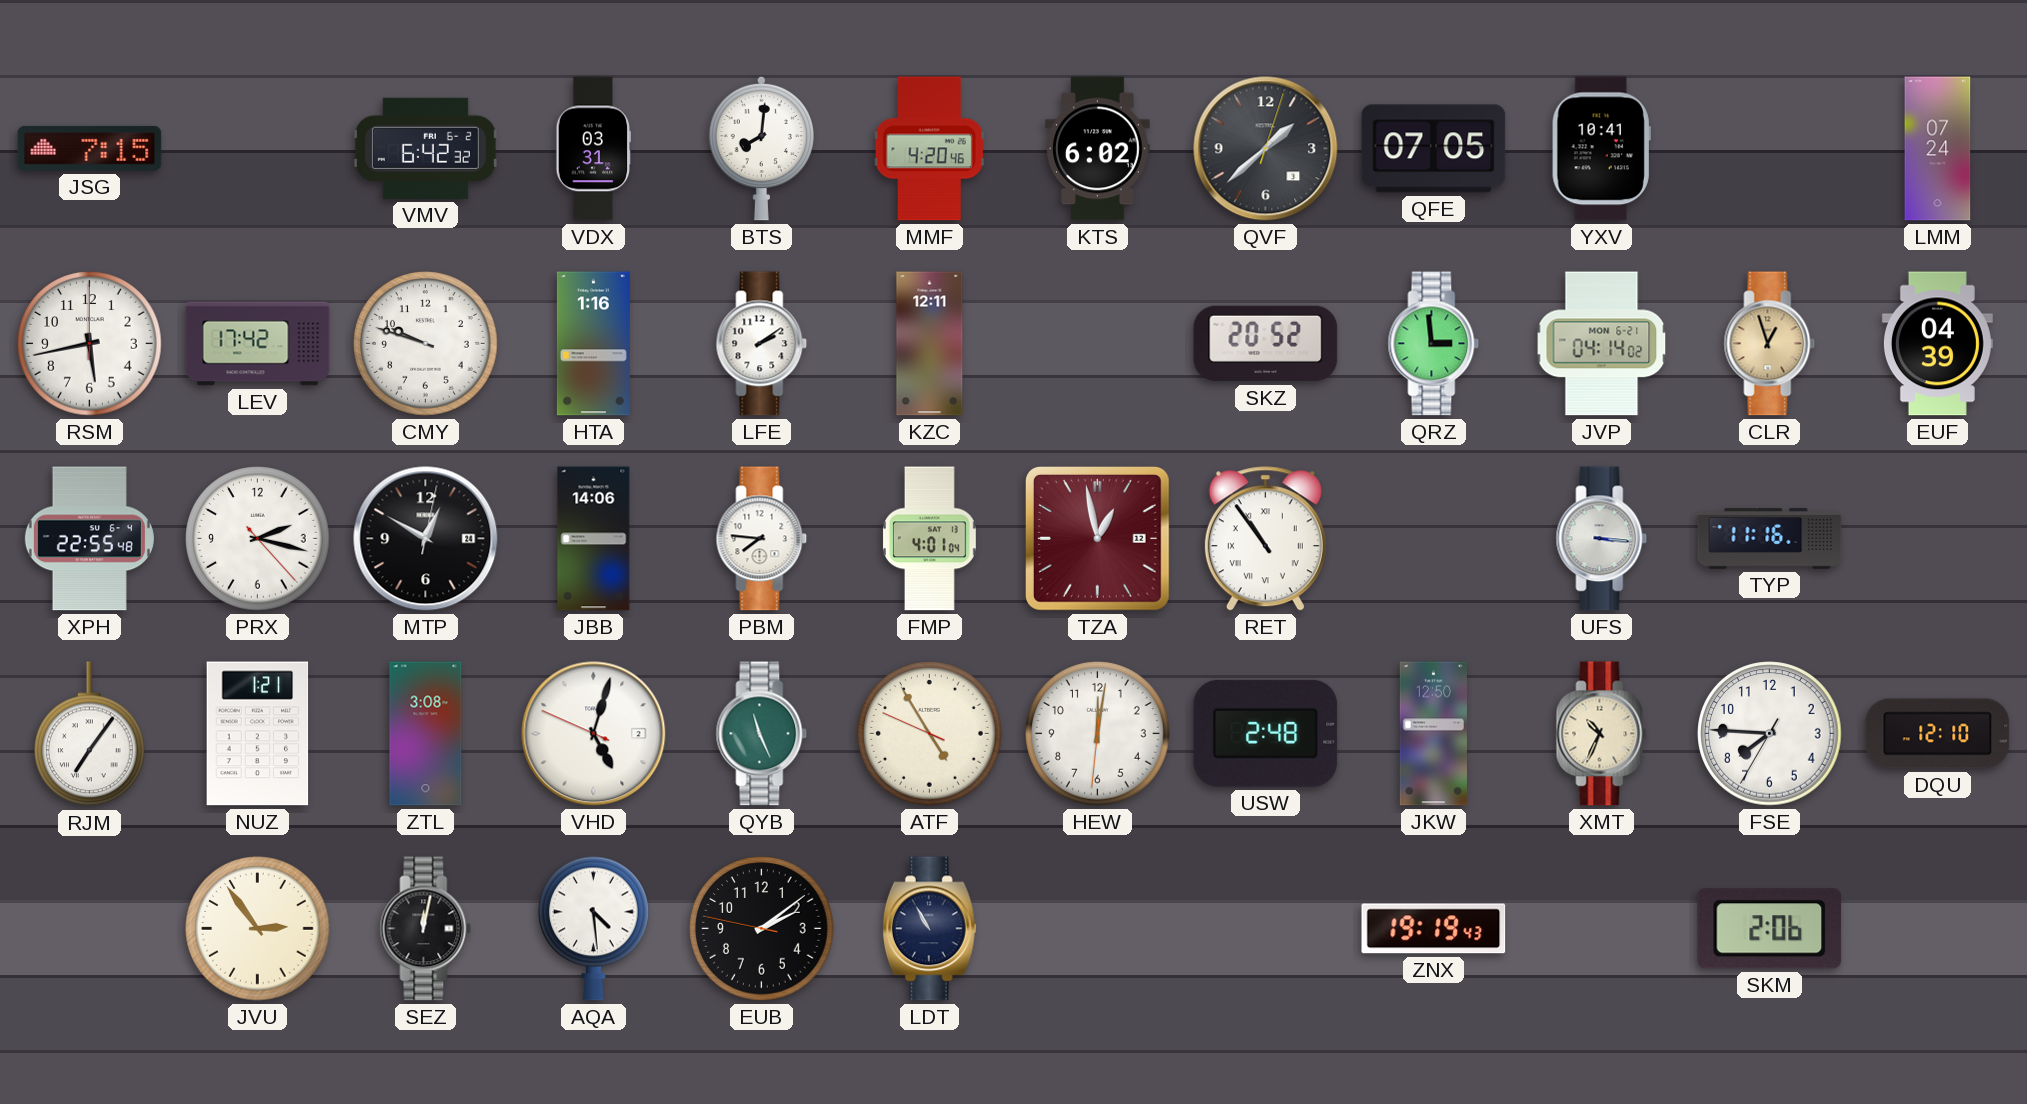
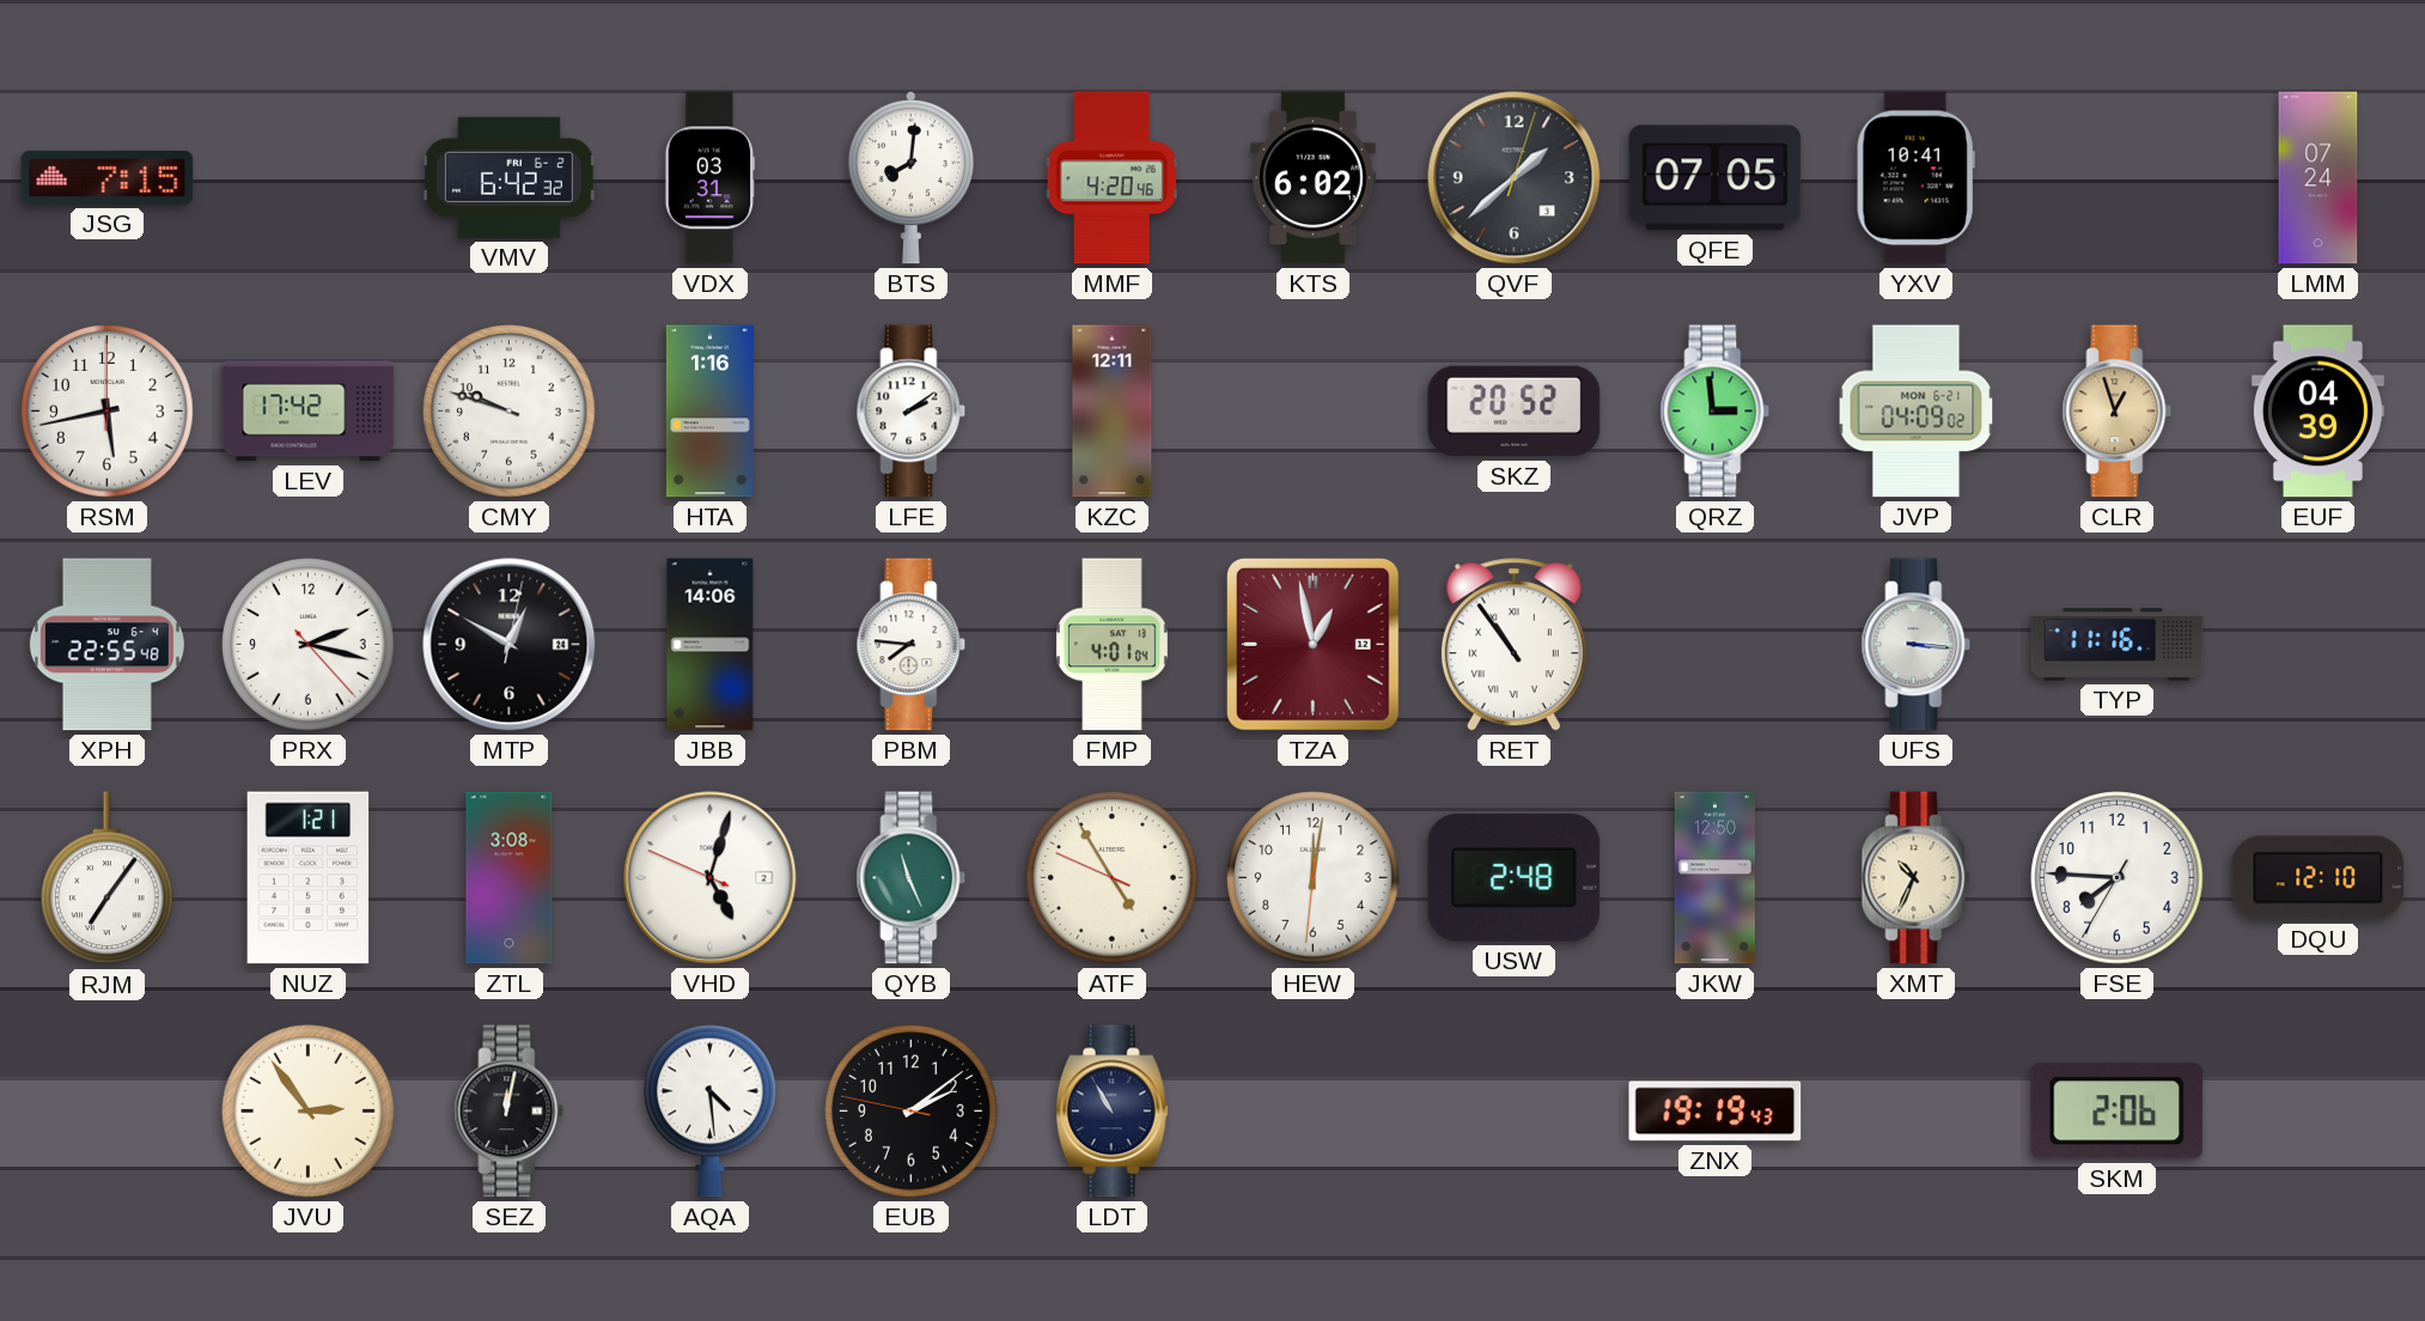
JVP: 04:14 -> 04:09
